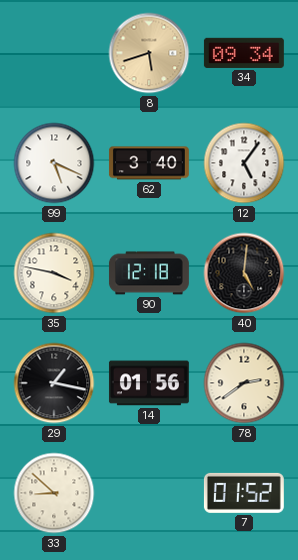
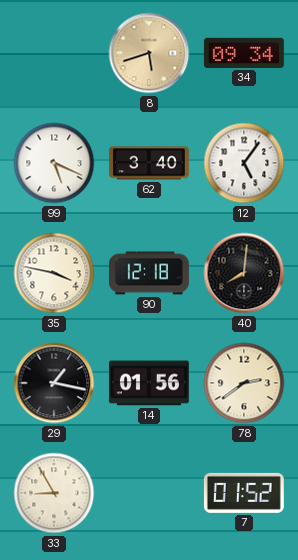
40: 5:01 -> 8:01
33: 8:52 -> 8:55
